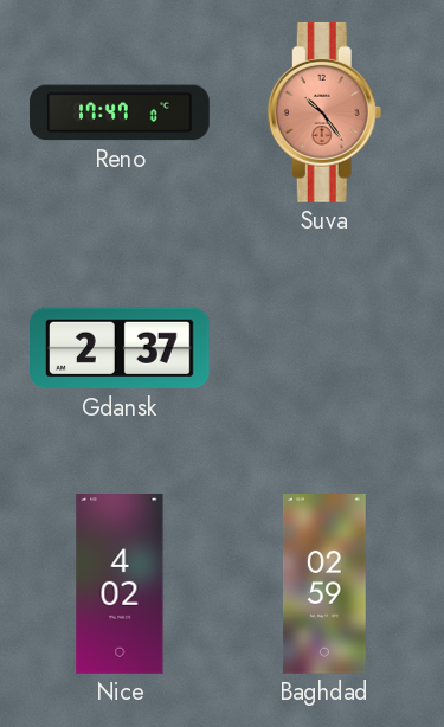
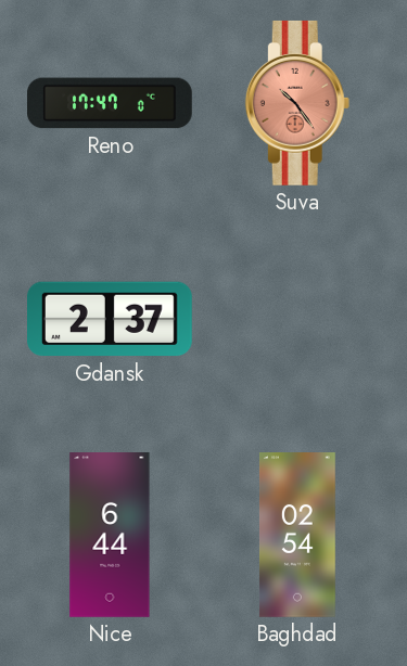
Nice: 4:02 -> 6:44
Baghdad: 02:59 -> 02:54
